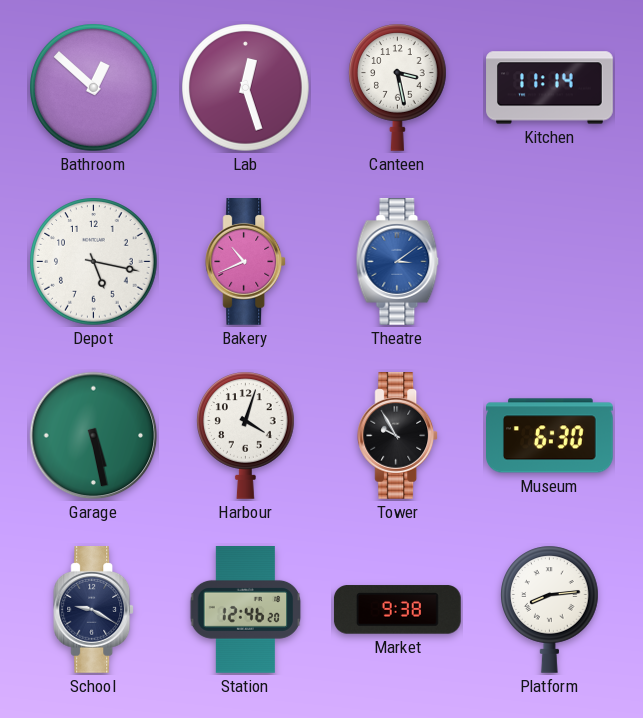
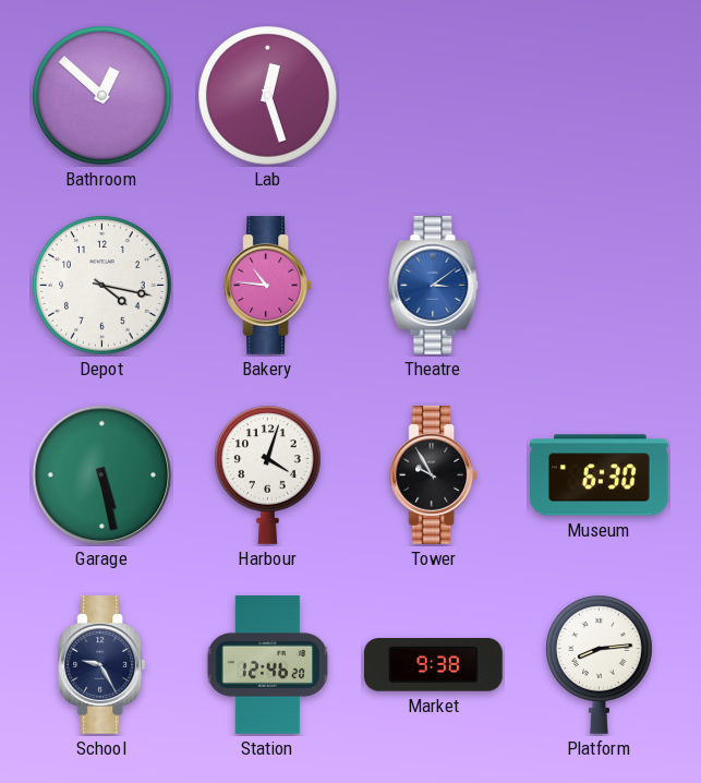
Canteen: 3:28 -> none
Kitchen: 11:14 -> none
Depot: 5:17 -> 4:17
Bakery: 10:41 -> 10:46
School: 9:20 -> 9:25
